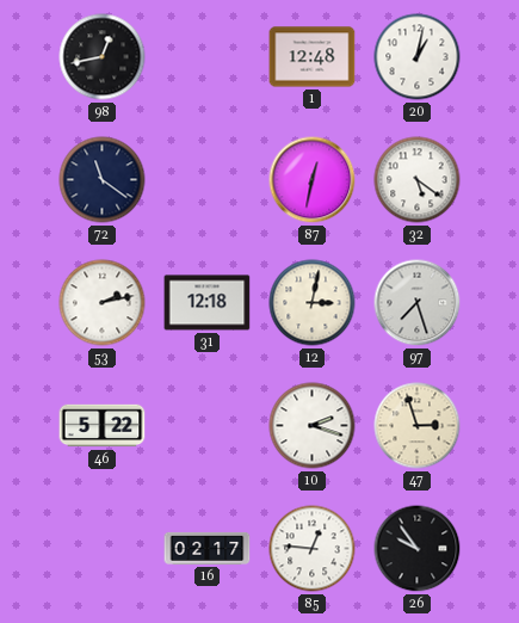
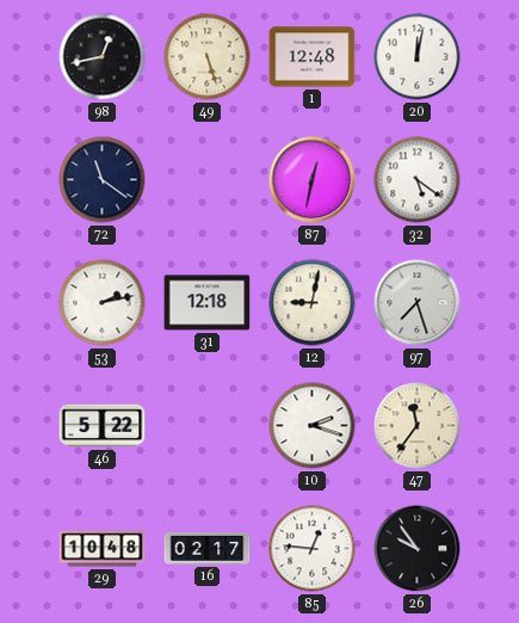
49: none -> 5:27
20: 1:02 -> 12:02
12: 3:02 -> 9:02
47: 2:57 -> 11:36
29: none -> 10:48
